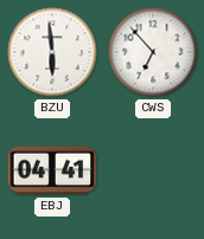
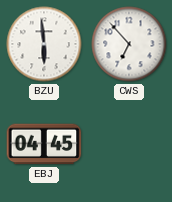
EBJ: 04:41 -> 04:45
